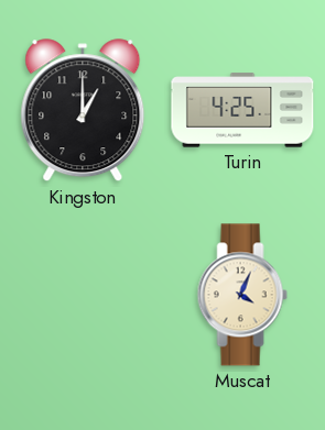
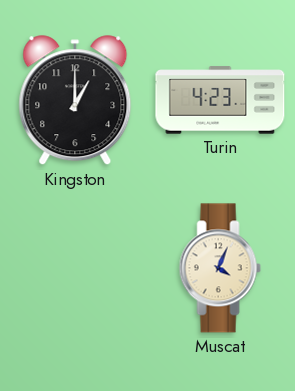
Turin: 4:25 -> 4:23
